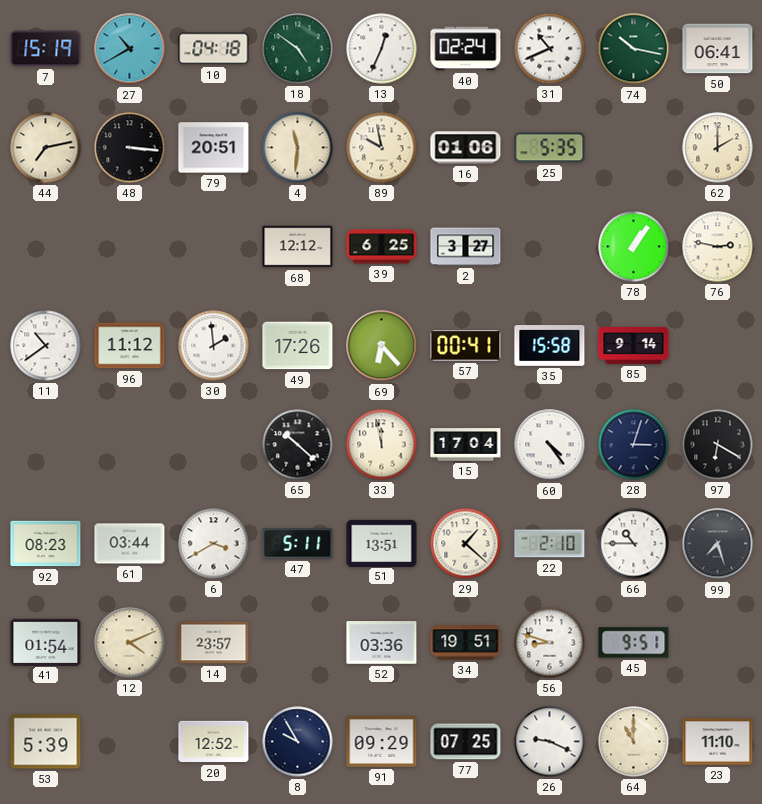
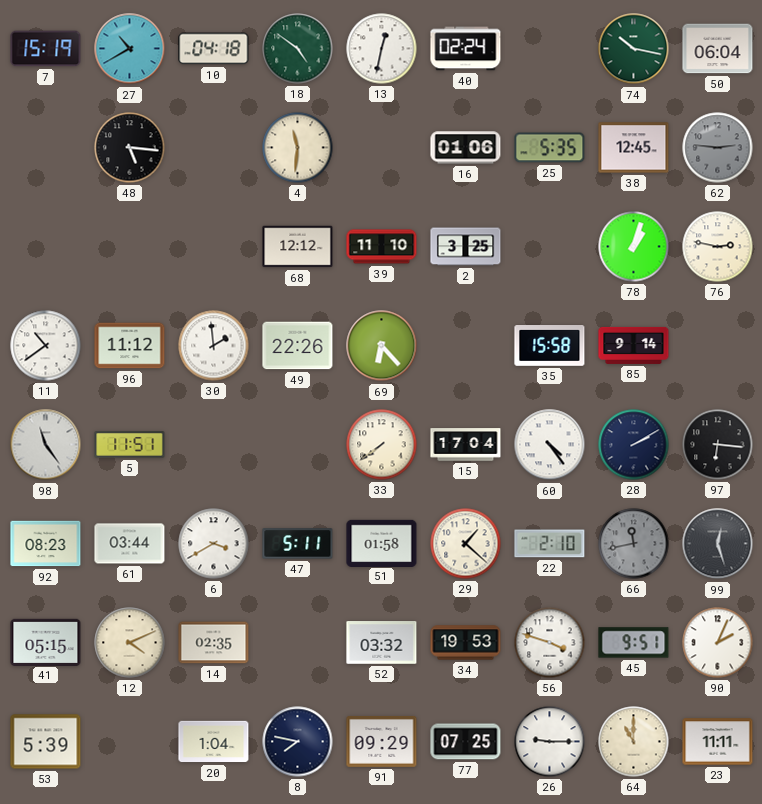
13: 12:34 -> 12:32
31: 10:41 -> none
50: 06:41 -> 06:04
44: 7:13 -> none
48: 3:16 -> 5:16
79: 20:51 -> none
89: 9:58 -> none
38: none -> 12:45
62: 2:00 -> 2:46
62 dial: cream -> grey
39: 6:25 -> 11:10
2: 3:27 -> 3:25
78: 1:06 -> 1:03
49: 17:26 -> 22:26
57: 00:41 -> none
98: none -> 11:24
5: none -> 11:51
65: 10:22 -> none
33: 11:58 -> 7:39
28: 3:03 -> 2:10
97: 6:20 -> 6:16
51: 13:51 -> 01:58
66: 10:45 -> 11:43
66 dial: white -> grey
99: 7:27 -> 12:27
41: 01:54 -> 05:15
14: 23:57 -> 02:35
52: 03:36 -> 03:32
34: 19:51 -> 19:53
56: 8:48 -> 3:48
90: none -> 2:04
20: 12:52 -> 1:04
8: 9:55 -> 7:47
26: 9:19 -> 9:15
23: 11:10 -> 11:11
